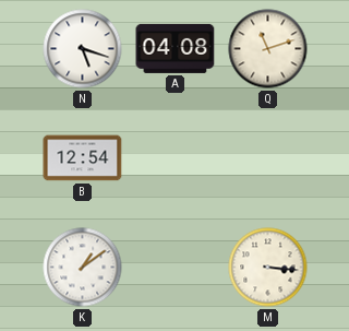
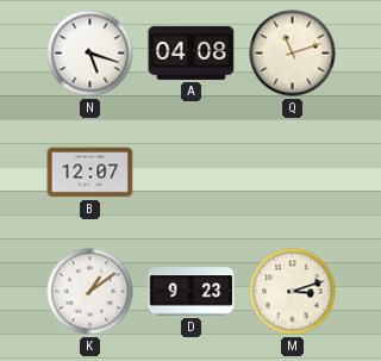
B: 12:54 -> 12:07
D: none -> 9:23
M: 3:16 -> 3:12
